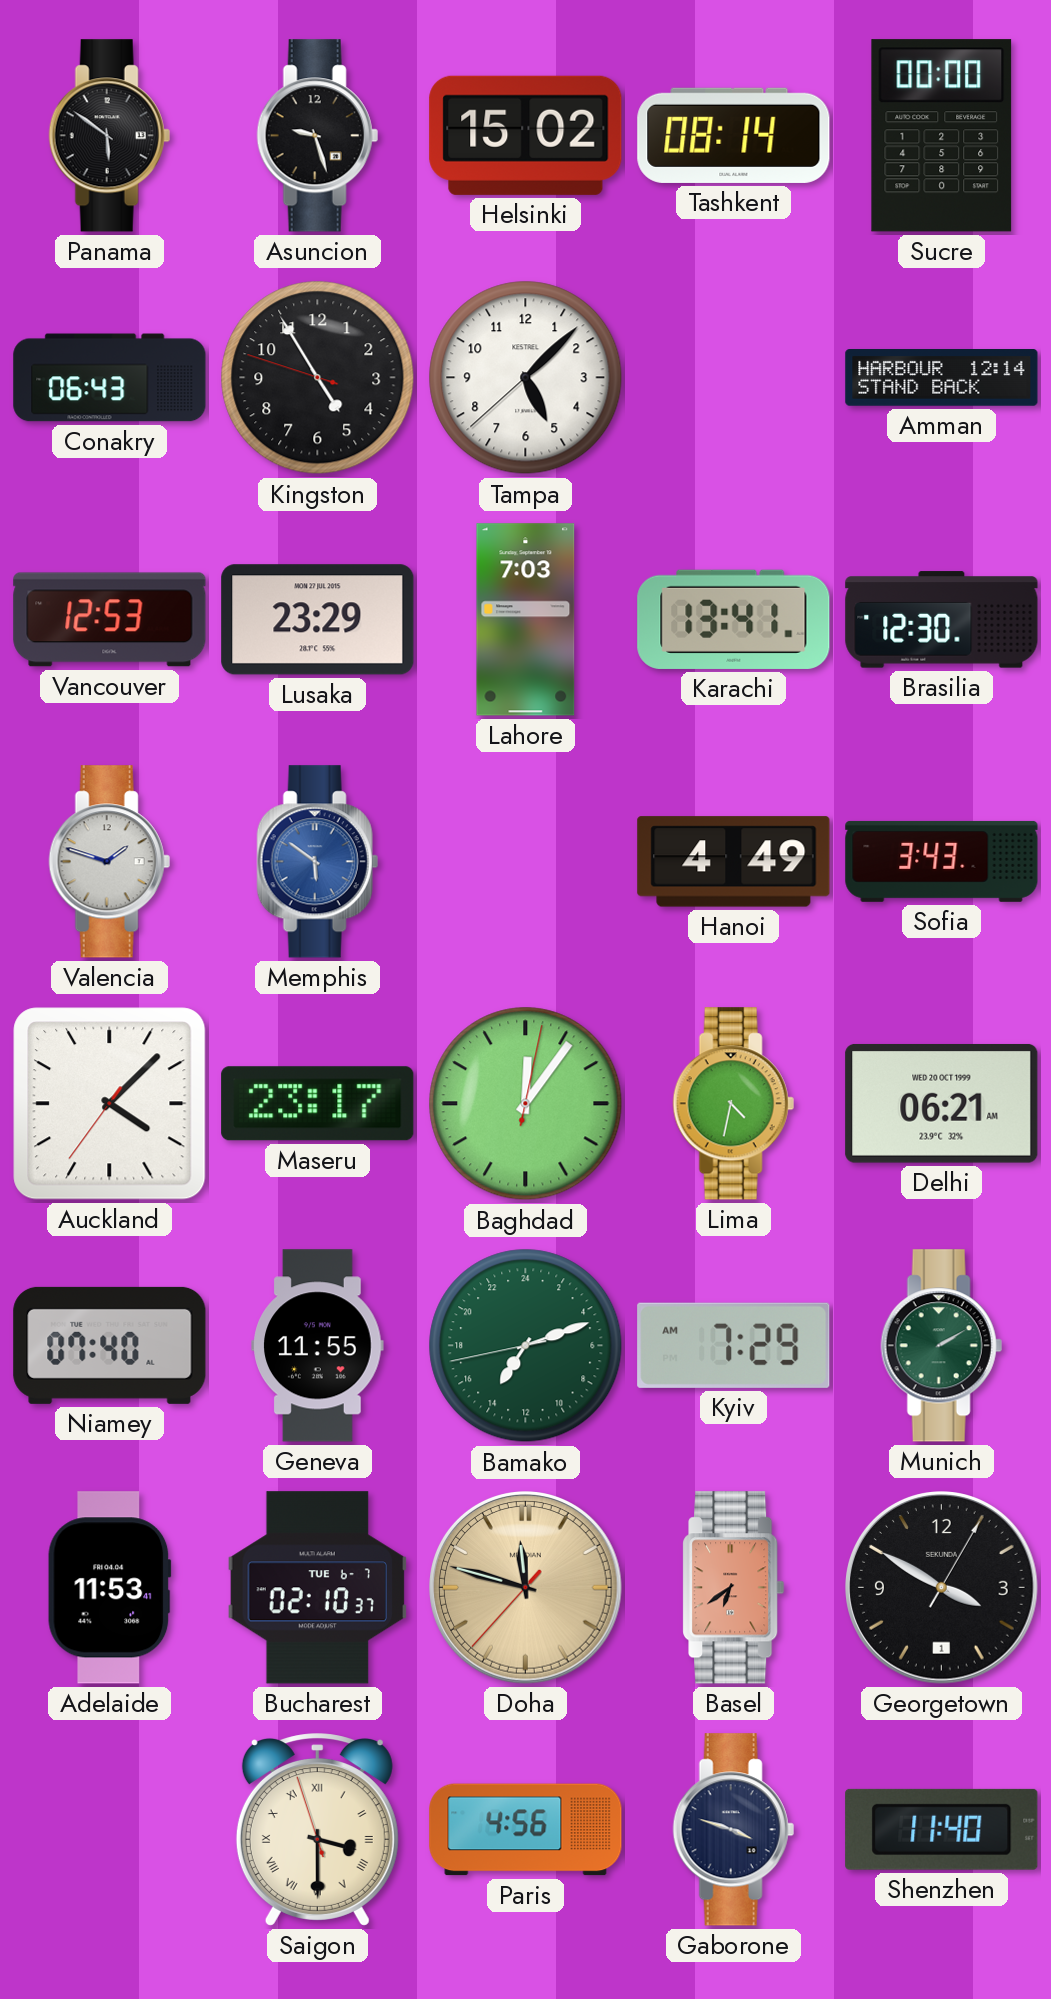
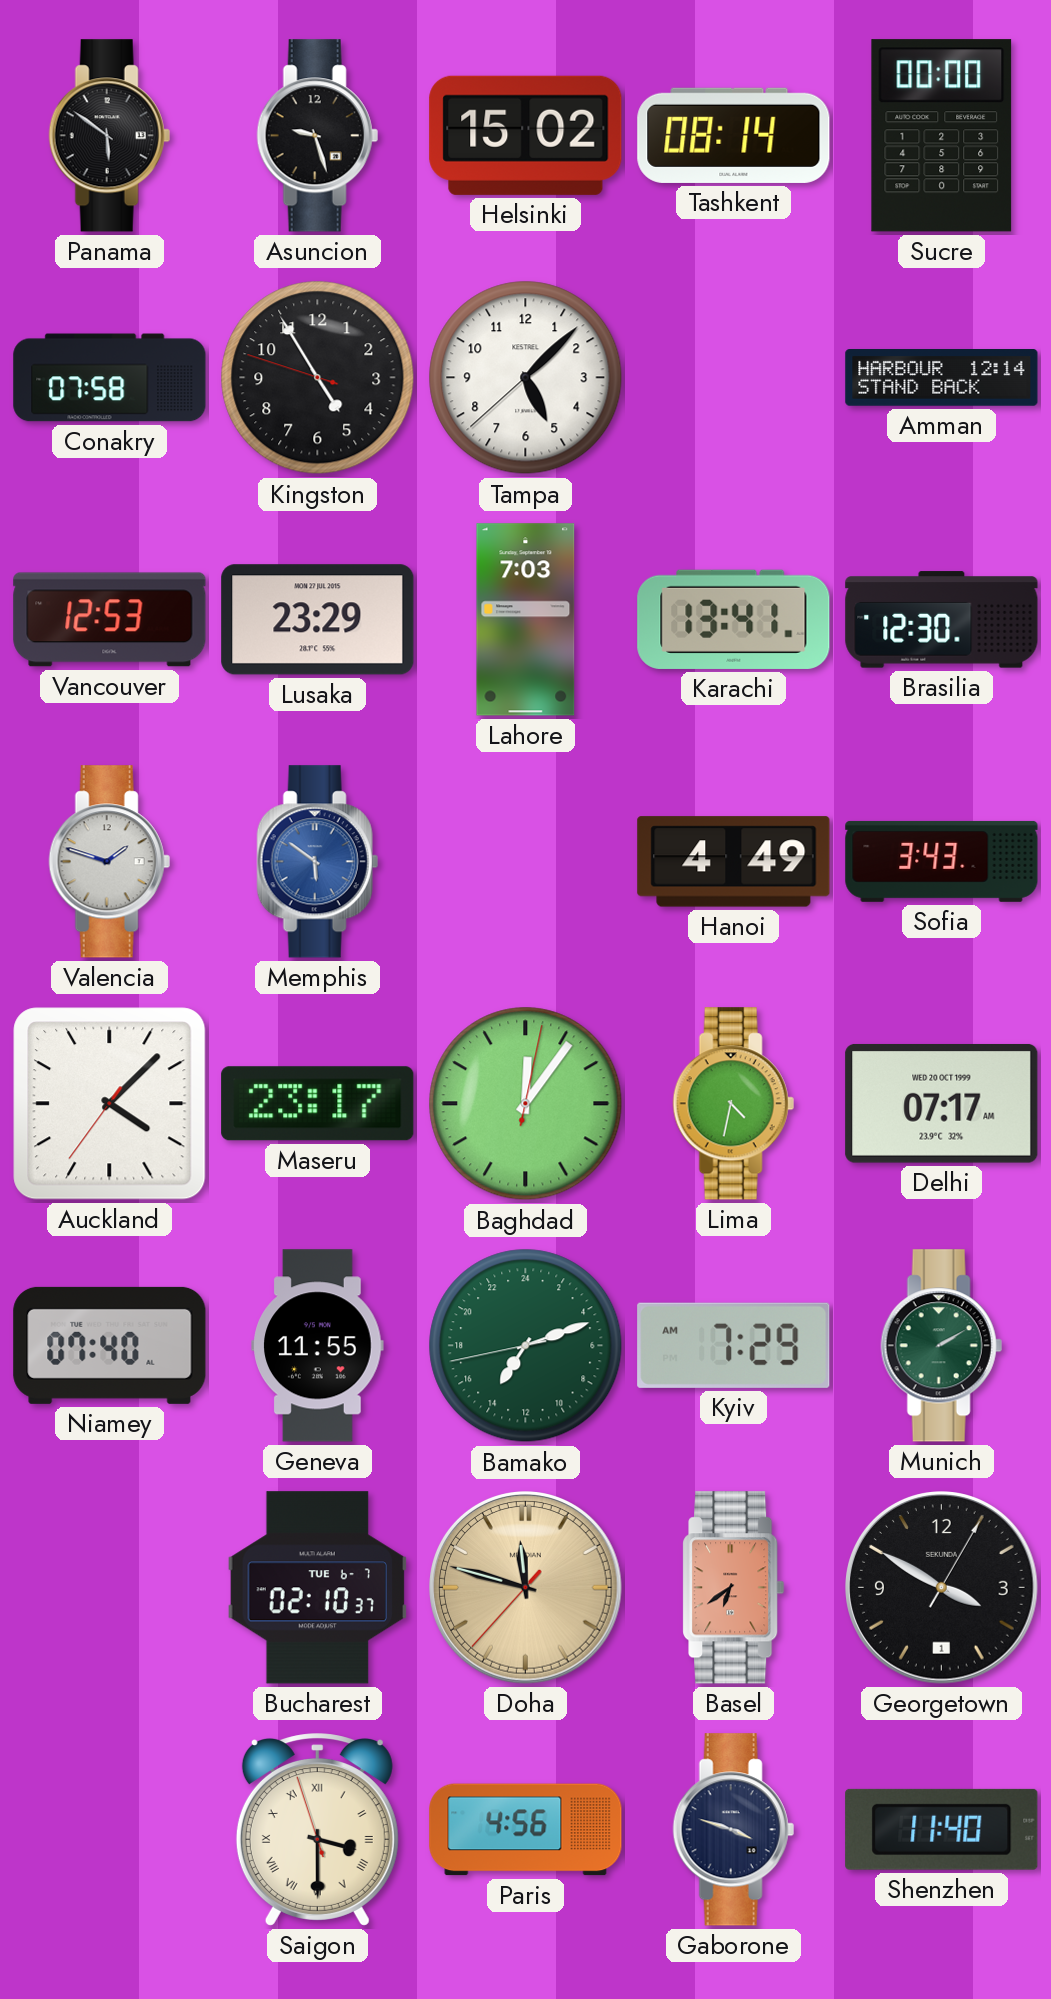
Conakry: 06:43 -> 07:58
Delhi: 06:21 -> 07:17
Adelaide: 11:53 -> none
